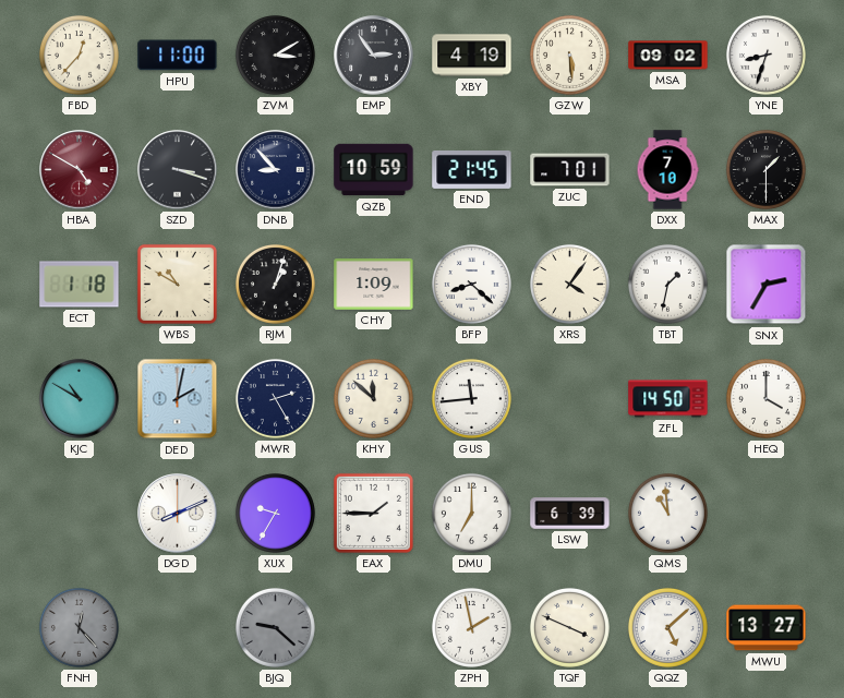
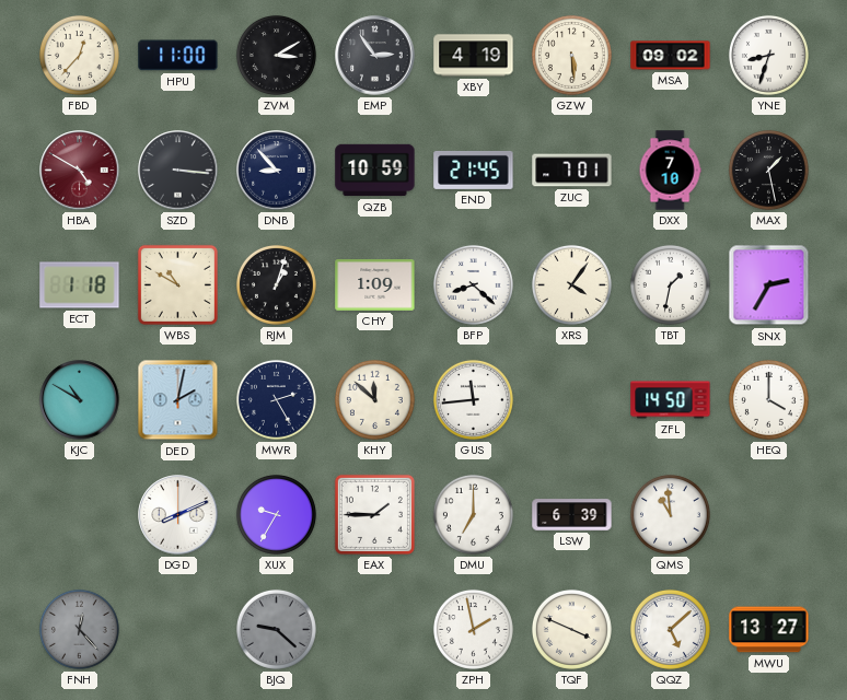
SZD: 3:18 -> 3:16
MAX: 1:30 -> 1:28
